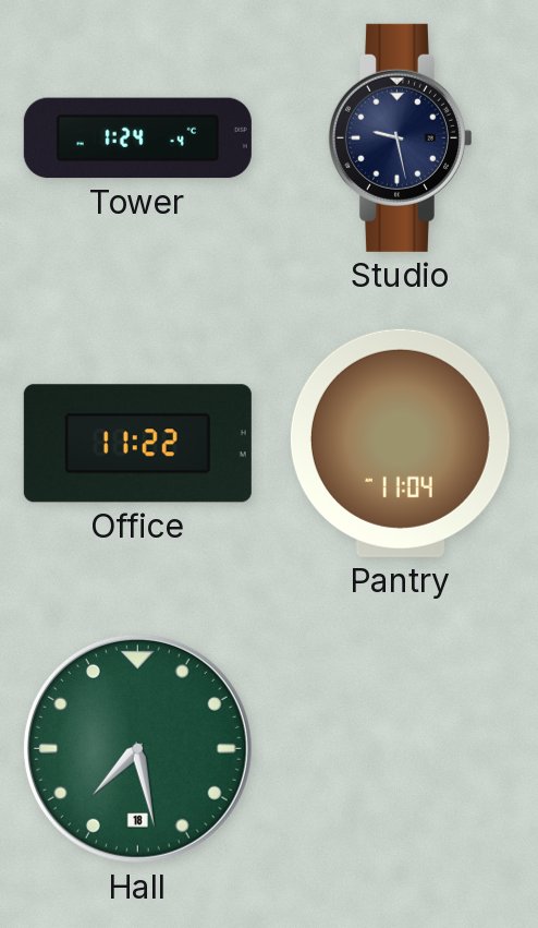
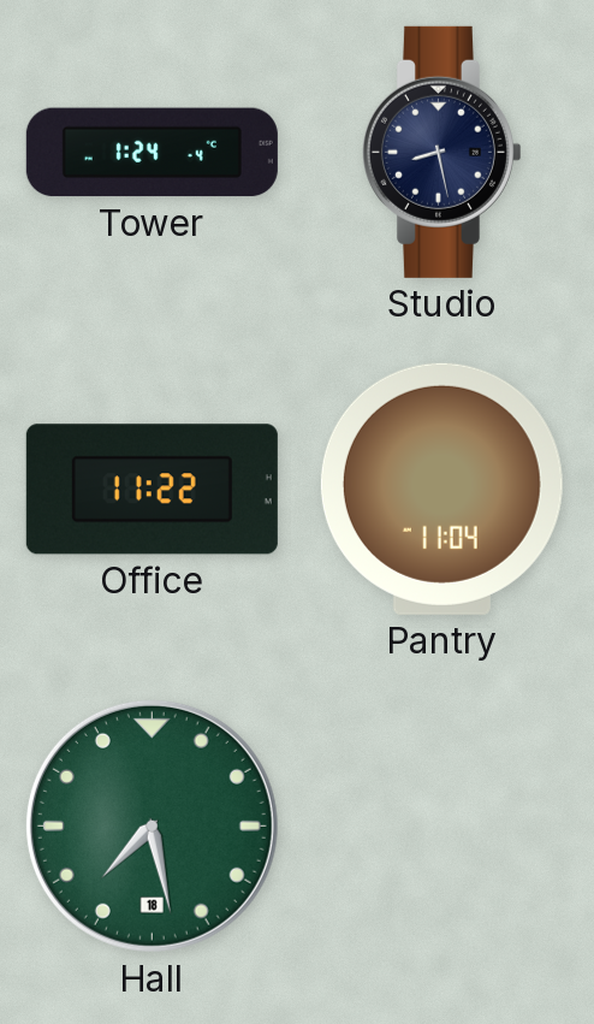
Studio: 9:28 -> 8:28
